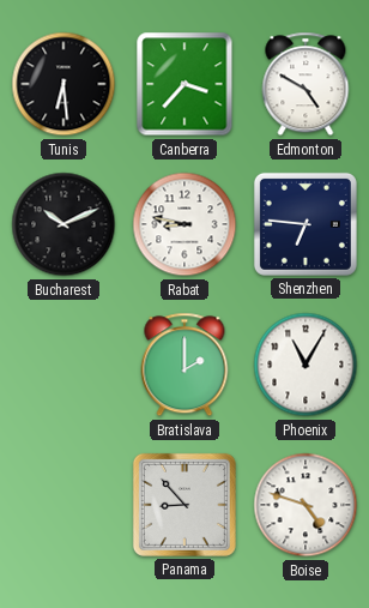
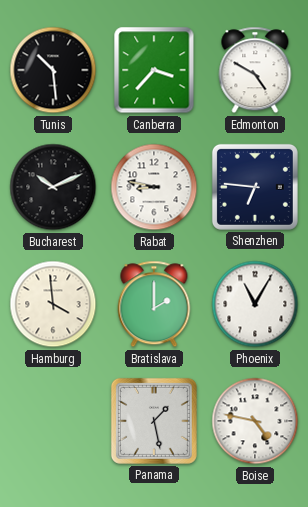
Tunis: 6:29 -> 10:29
Hamburg: none -> 3:59
Panama: 8:53 -> 1:28
Boise: 4:48 -> 4:47
